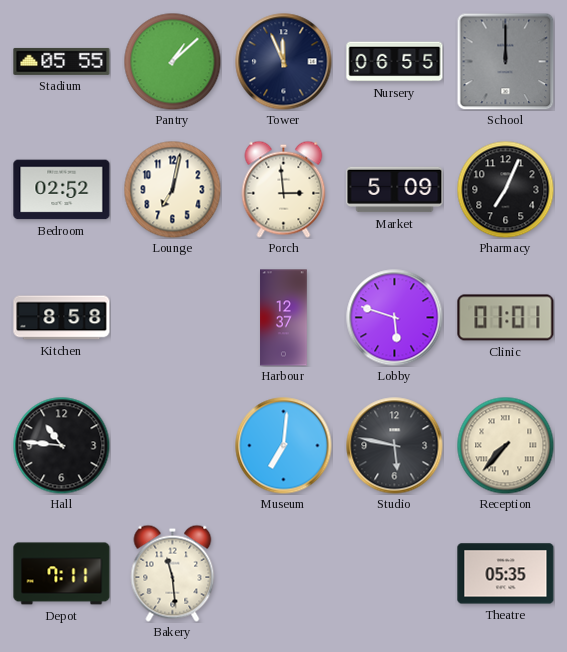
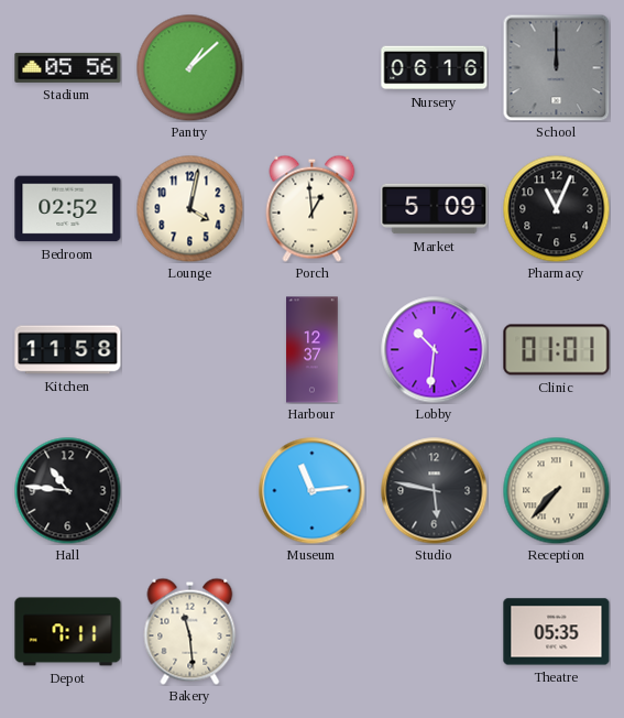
Stadium: 05:55 -> 05:56
Tower: 11:56 -> none
Nursery: 06:55 -> 06:16
Lounge: 7:02 -> 4:02
Porch: 2:59 -> 12:59
Pharmacy: 7:04 -> 11:04
Kitchen: 8:58 -> 11:58
Lobby: 5:48 -> 10:31
Museum: 7:01 -> 11:14
